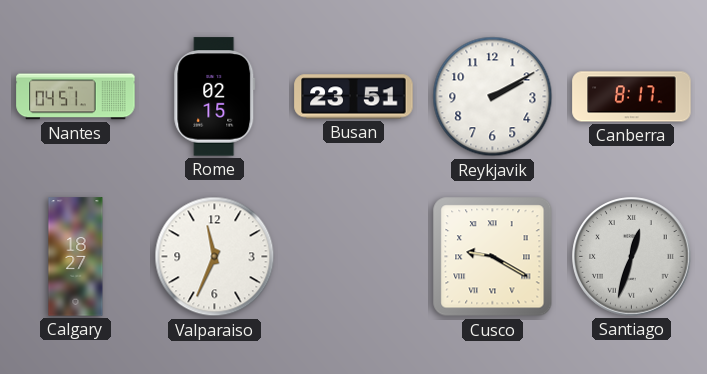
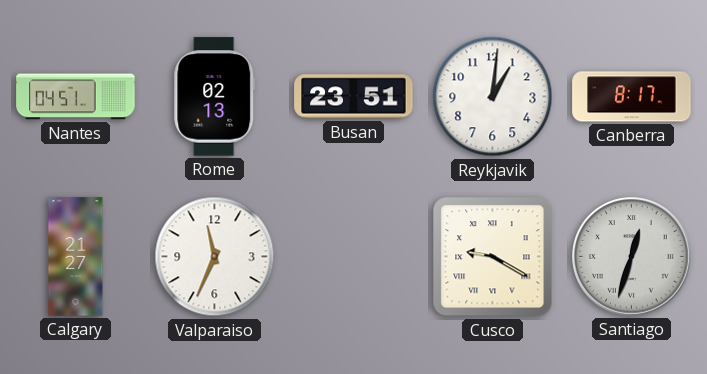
Rome: 02:15 -> 02:13
Reykjavik: 2:10 -> 1:01
Calgary: 18:27 -> 21:27
